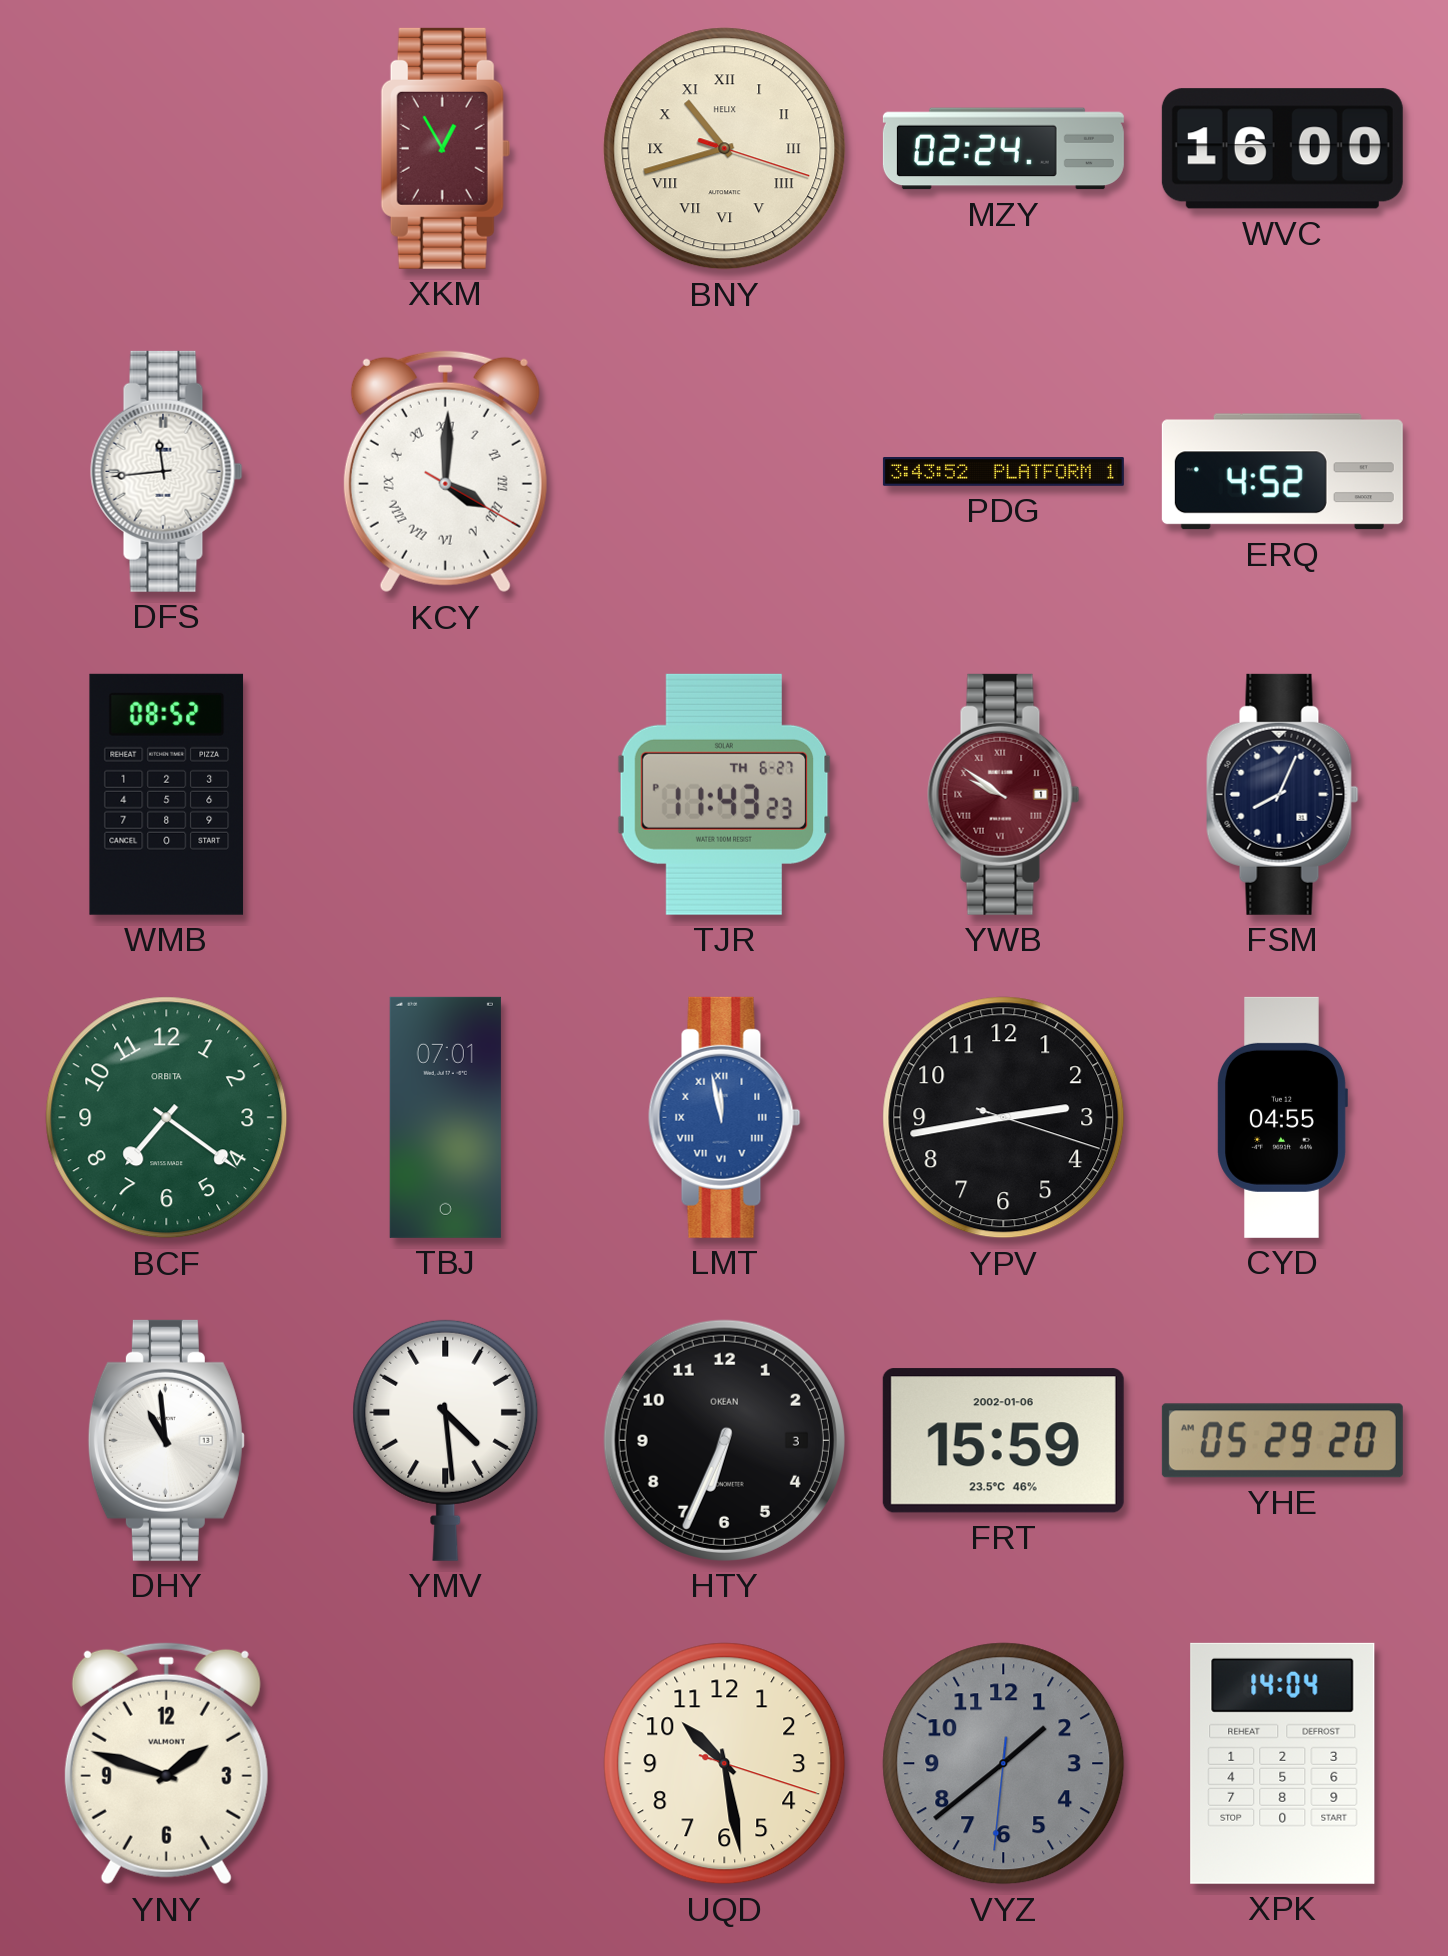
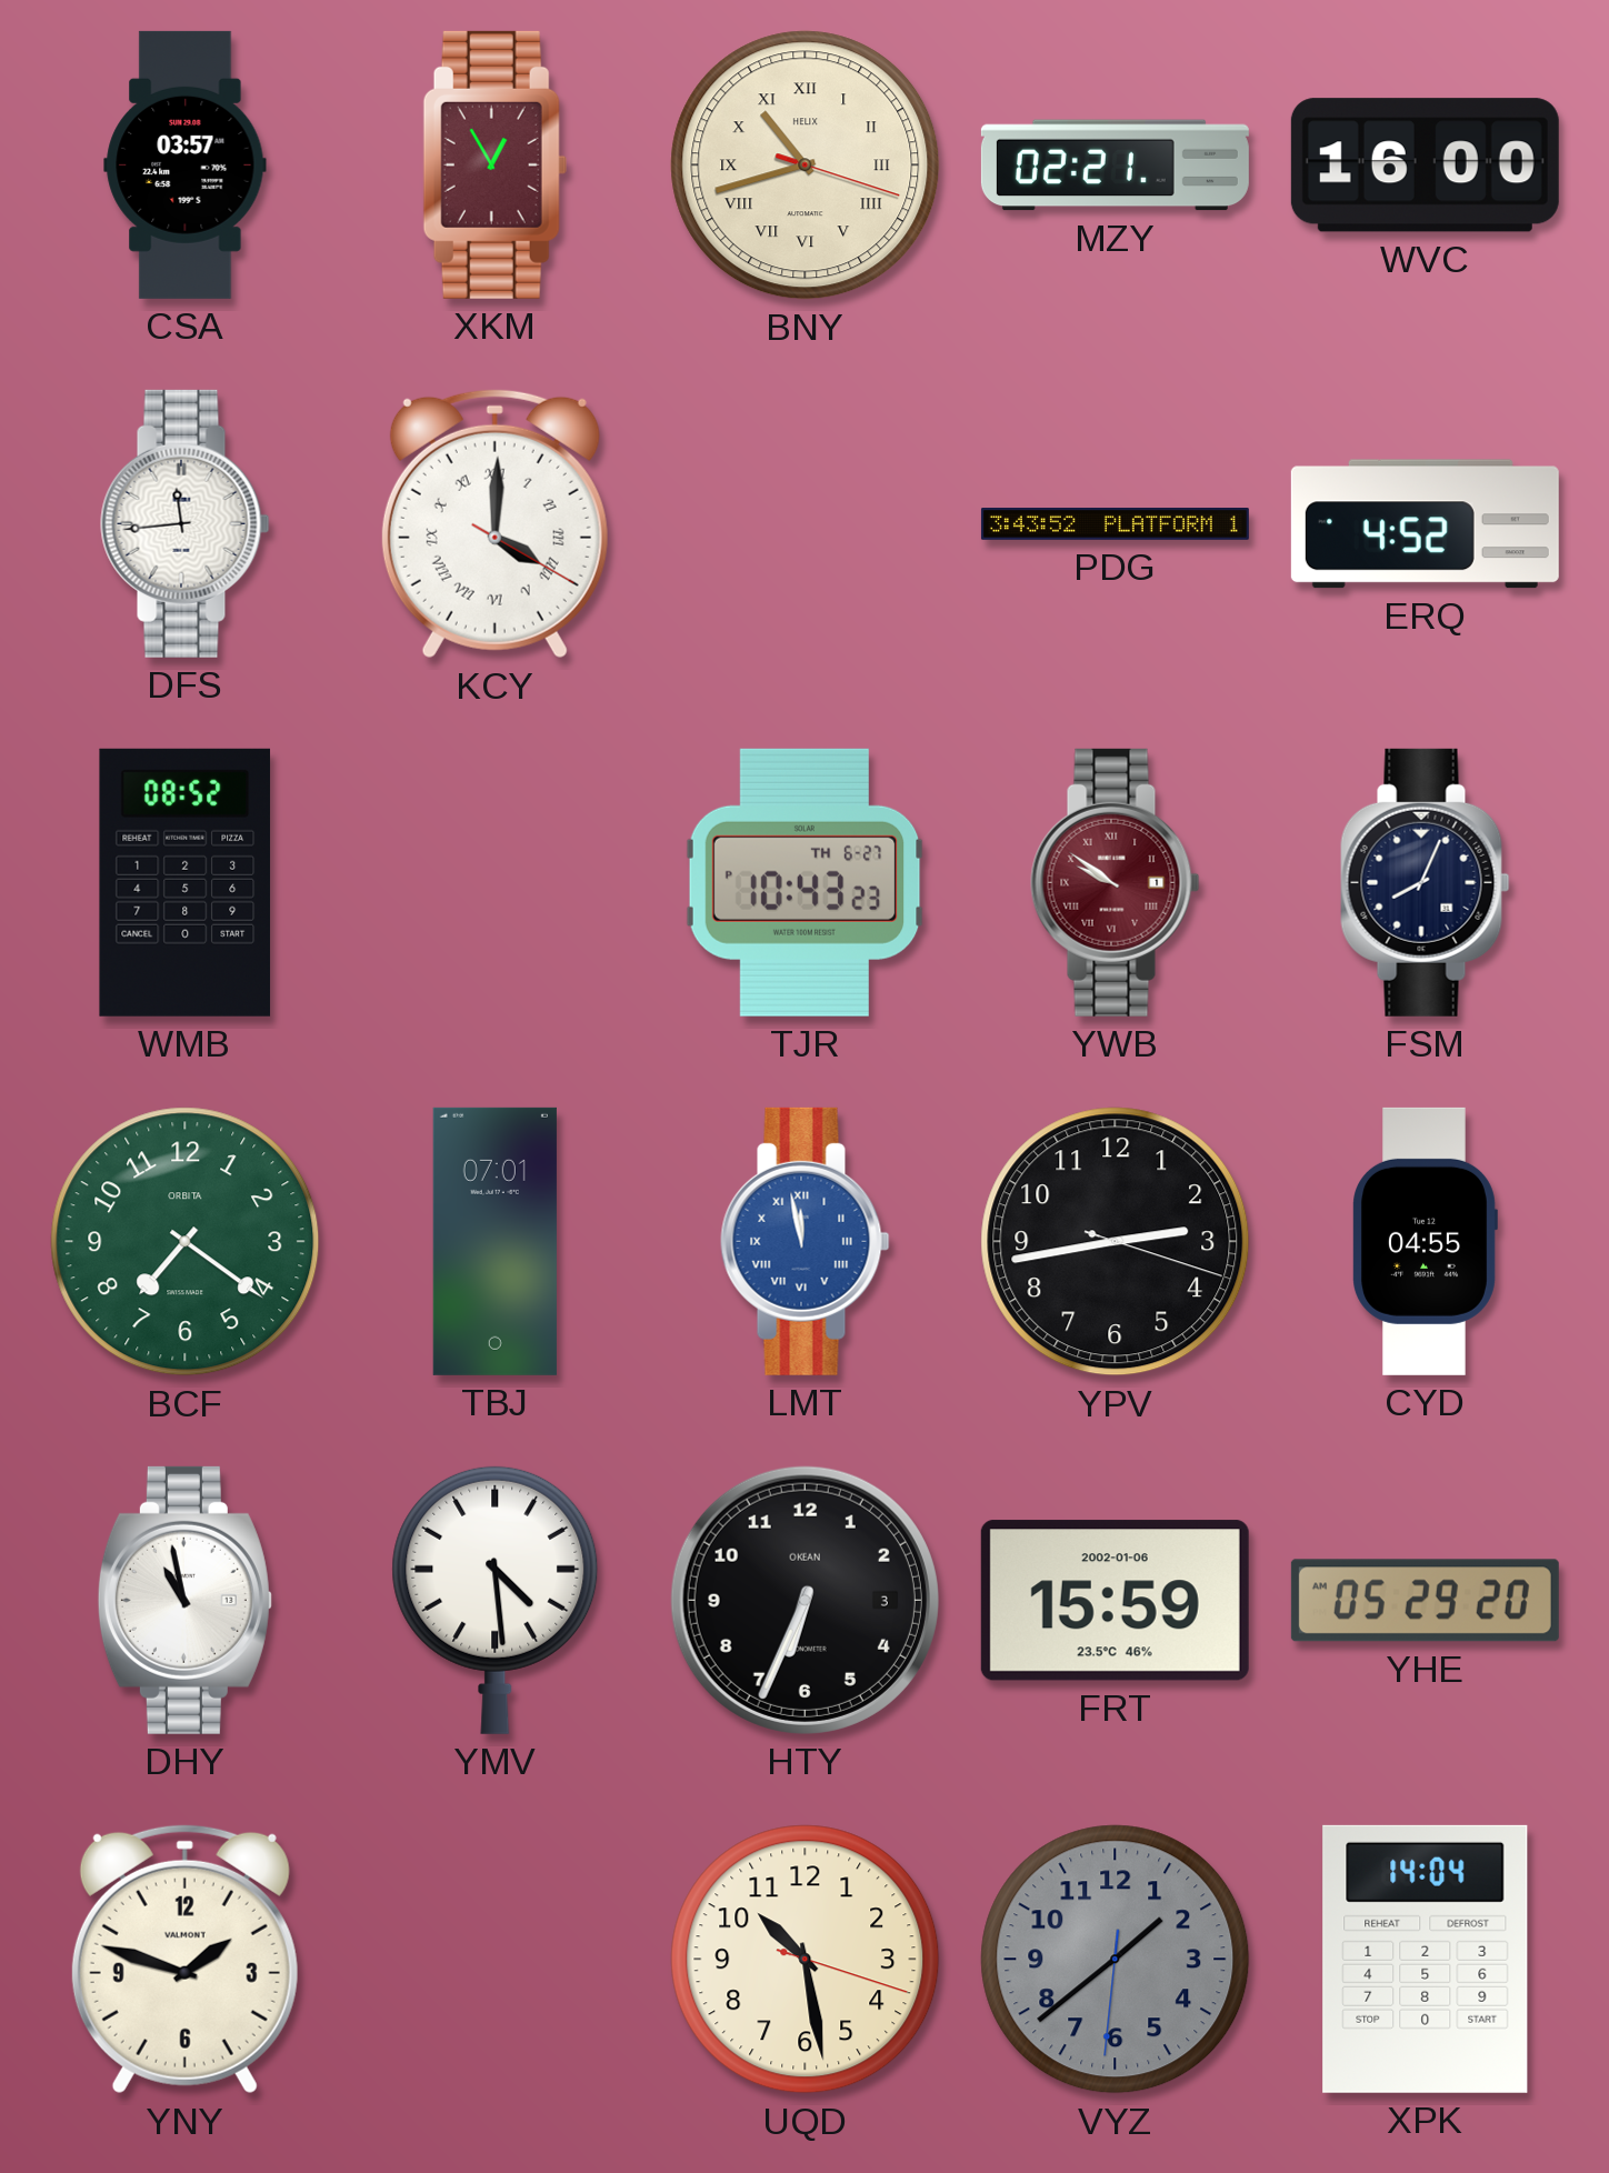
CSA: none -> 03:57
MZY: 02:24 -> 02:21
TJR: 11:43 -> 10:43
DHY: 10:59 -> 10:58
